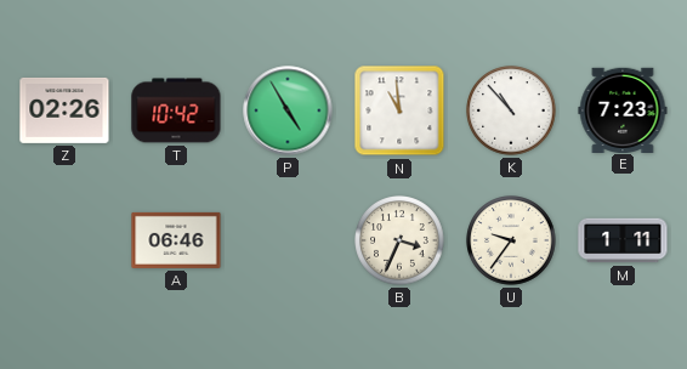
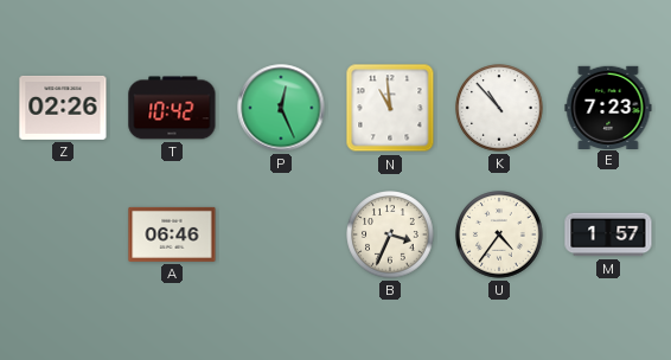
P: 4:55 -> 12:26
U: 9:36 -> 4:36
M: 1:11 -> 1:57
